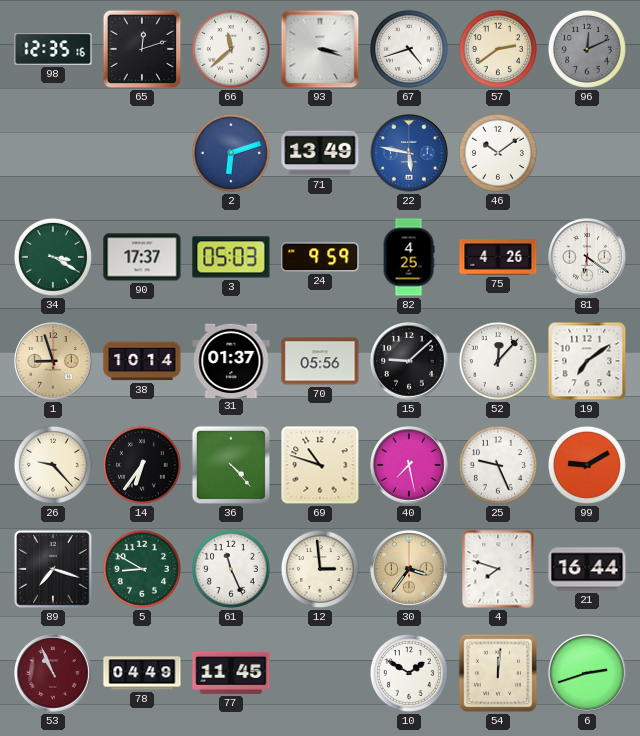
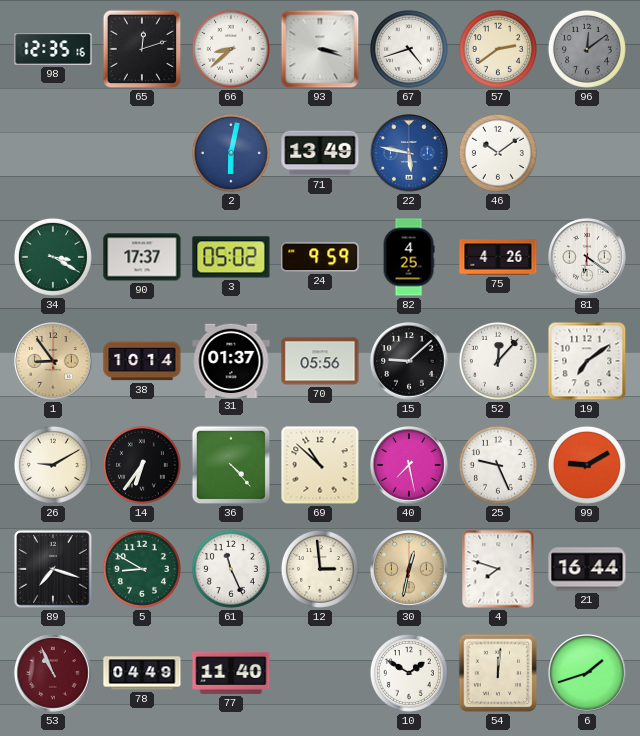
66: 11:38 -> 8:38
96: 12:11 -> 12:09
2: 6:12 -> 6:02
3: 05:03 -> 05:02
1: 8:57 -> 8:54
26: 9:23 -> 9:10
69: 10:48 -> 10:52
30: 3:36 -> 12:32
77: 11:45 -> 11:40
6: 2:42 -> 1:42
